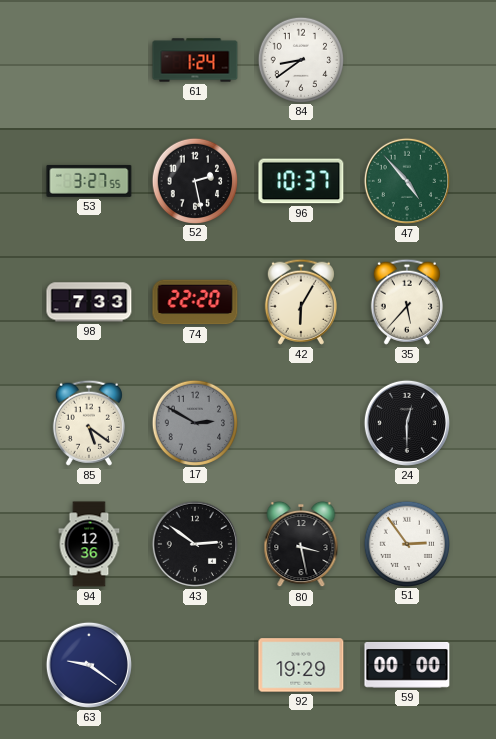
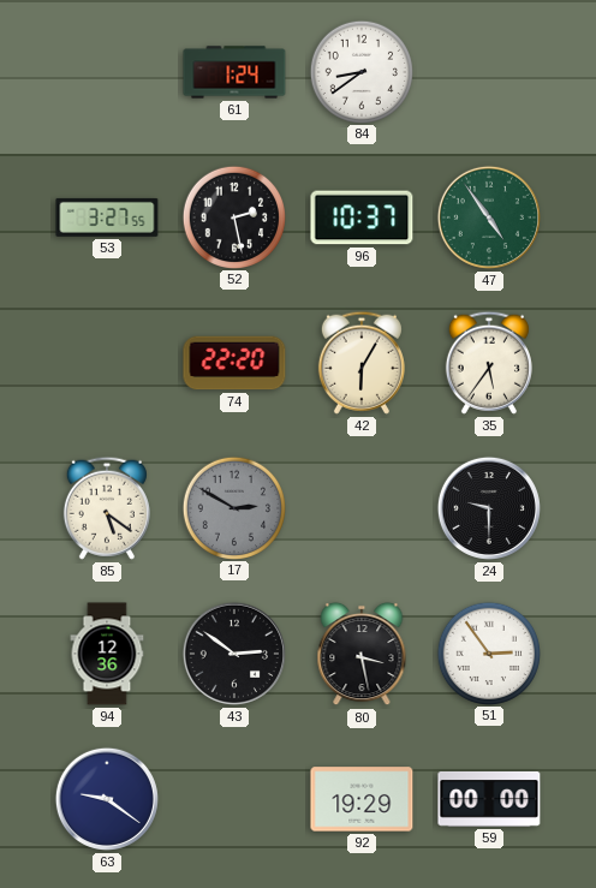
47: 4:53 -> 4:54
98: 7:33 -> none
35: 5:37 -> 5:36
24: 12:30 -> 9:30
